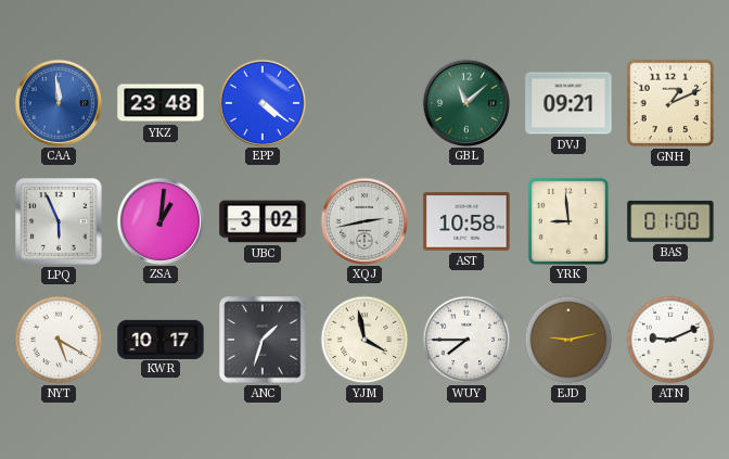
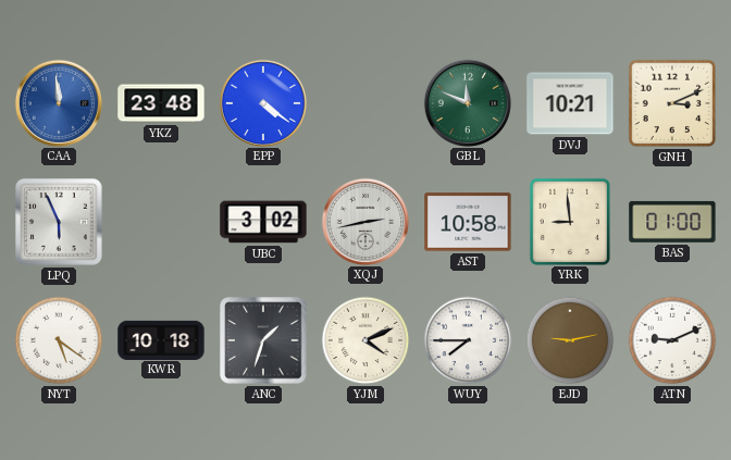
GBL: 11:08 -> 11:49
DVJ: 09:21 -> 10:21
GNH: 1:11 -> 3:11
ZSA: 1:01 -> none
NYT: 5:20 -> 5:21
KWR: 10:17 -> 10:18
YJM: 3:58 -> 4:11
